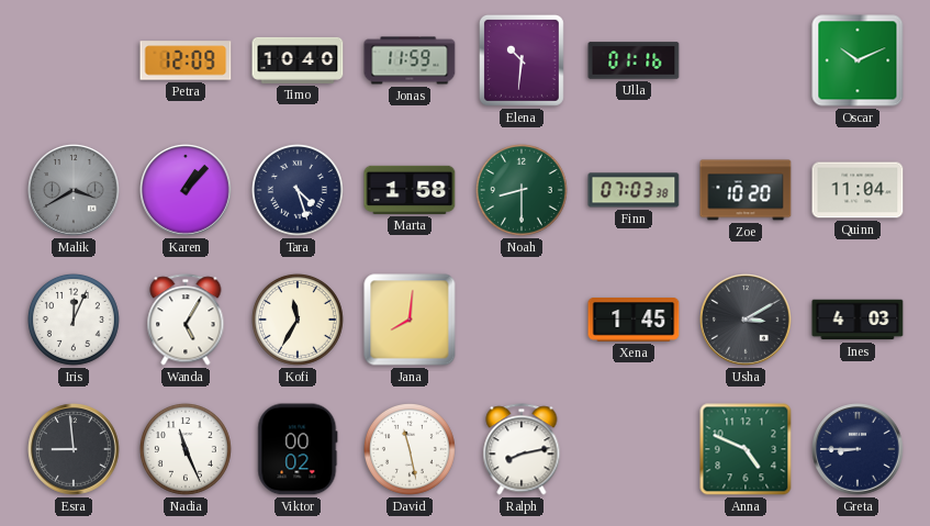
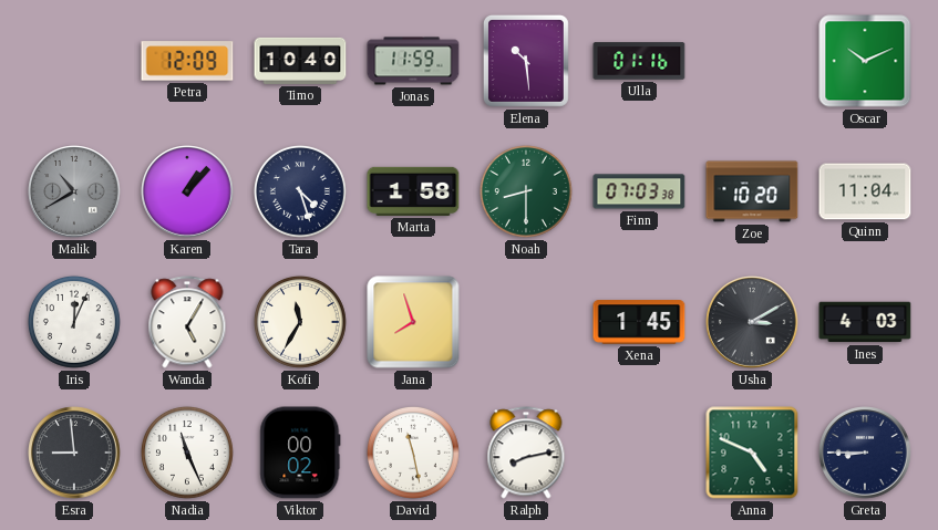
Elena: 10:31 -> 10:29
Malik: 3:40 -> 10:40
Jana: 8:01 -> 7:57
